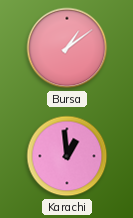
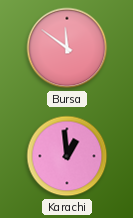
Bursa: 1:09 -> 11:51
